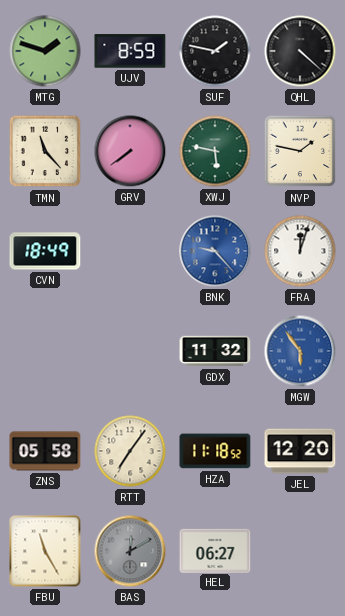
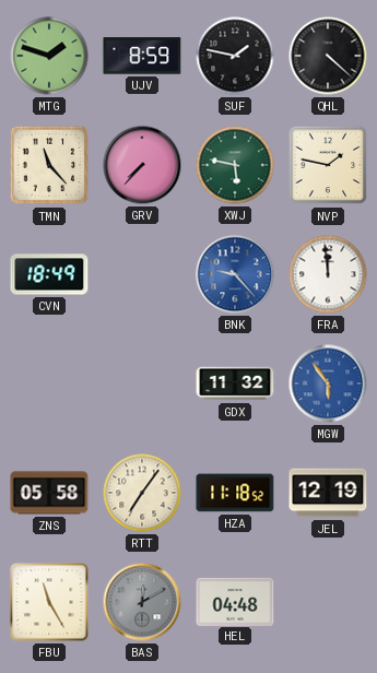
GRV: 7:39 -> 7:37
FRA: 12:03 -> 11:59
JEL: 12:20 -> 12:19
HEL: 06:27 -> 04:48
